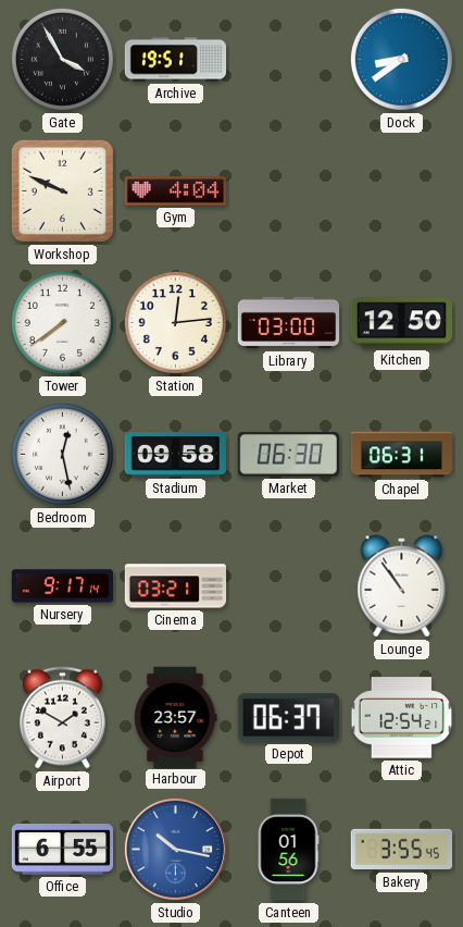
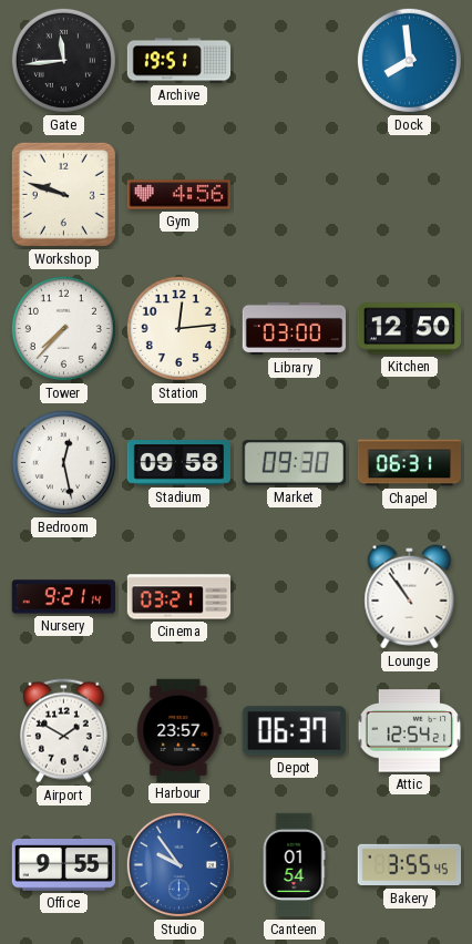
Gate: 3:55 -> 11:44
Dock: 8:39 -> 7:59
Workshop: 9:49 -> 9:48
Gym: 4:04 -> 4:56
Tower: 7:39 -> 7:37
Market: 06:30 -> 09:30
Nursery: 9:17 -> 9:21
Office: 6:55 -> 9:55
Studio: 10:17 -> 9:54
Canteen: 01:56 -> 01:54
